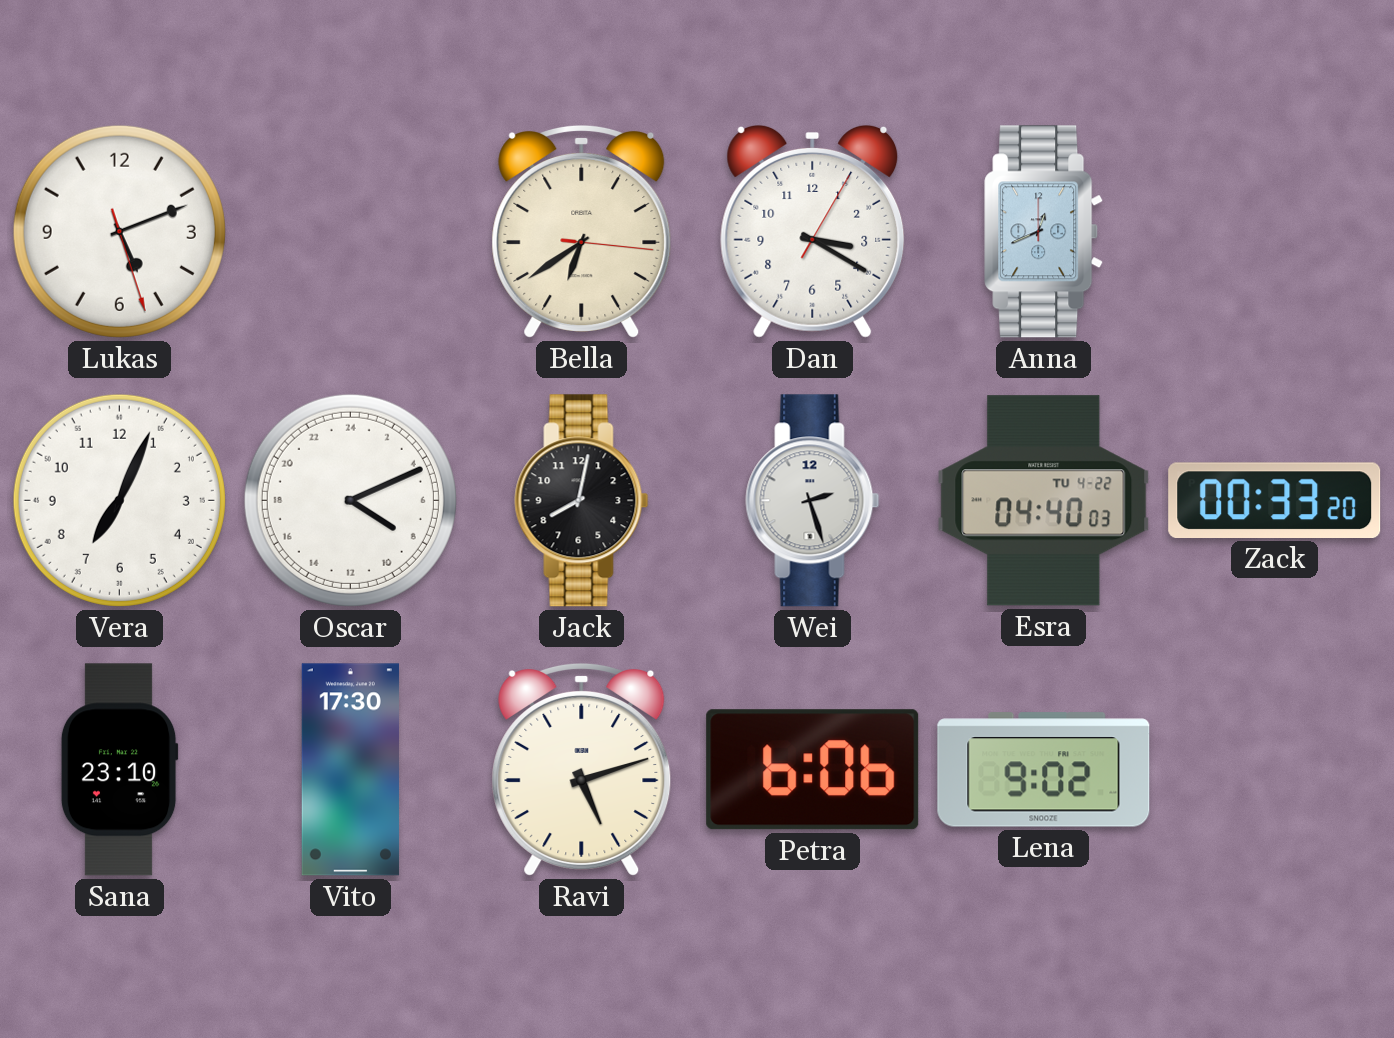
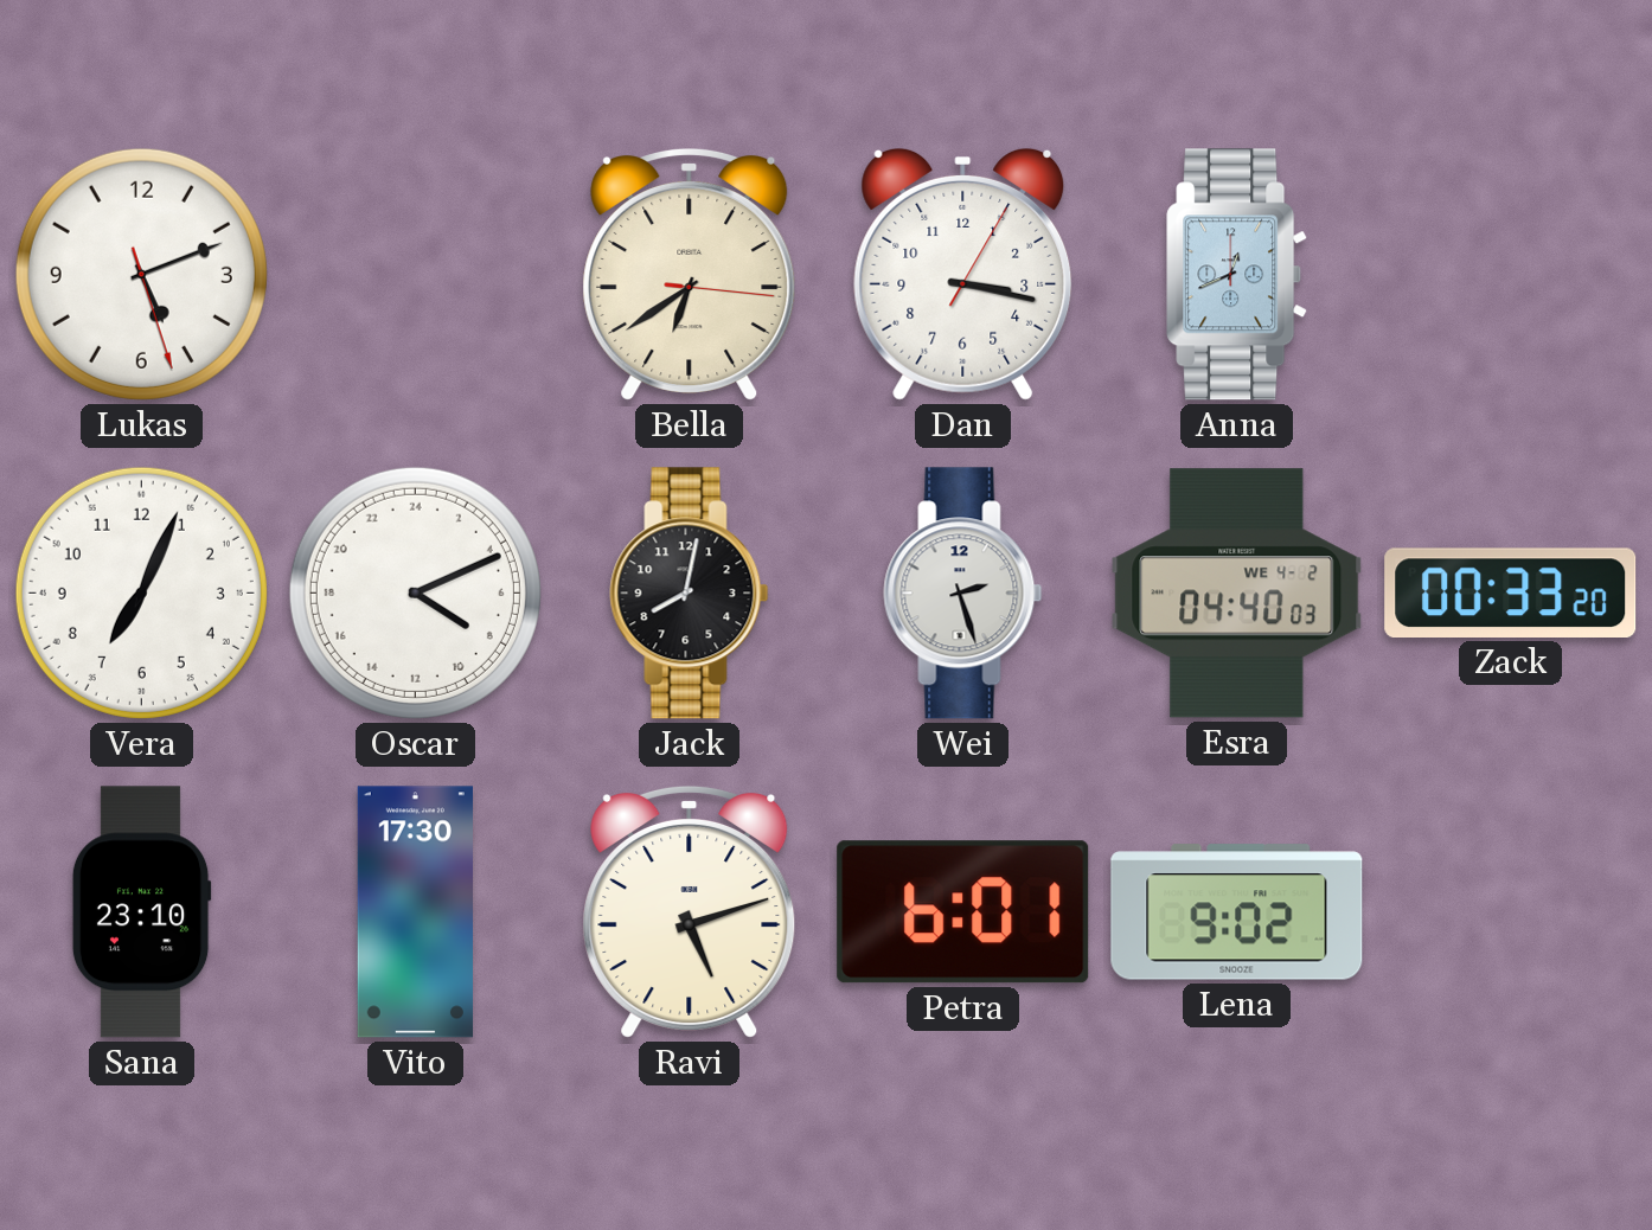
Dan: 3:20 -> 3:17
Esra date: TU 4-22 -> WE 4-2
Petra: 6:06 -> 6:01
